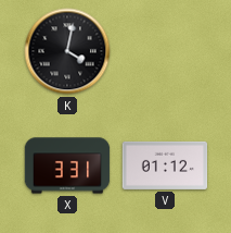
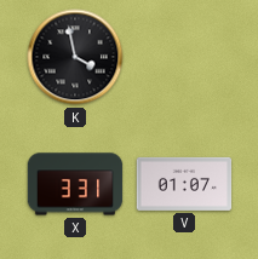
K: 4:02 -> 3:58
V: 01:12 -> 01:07
